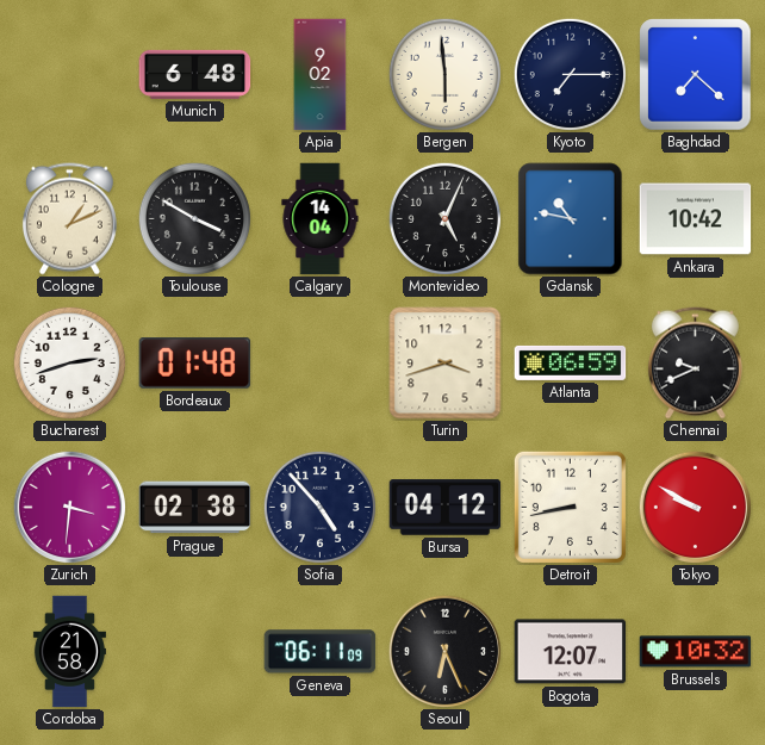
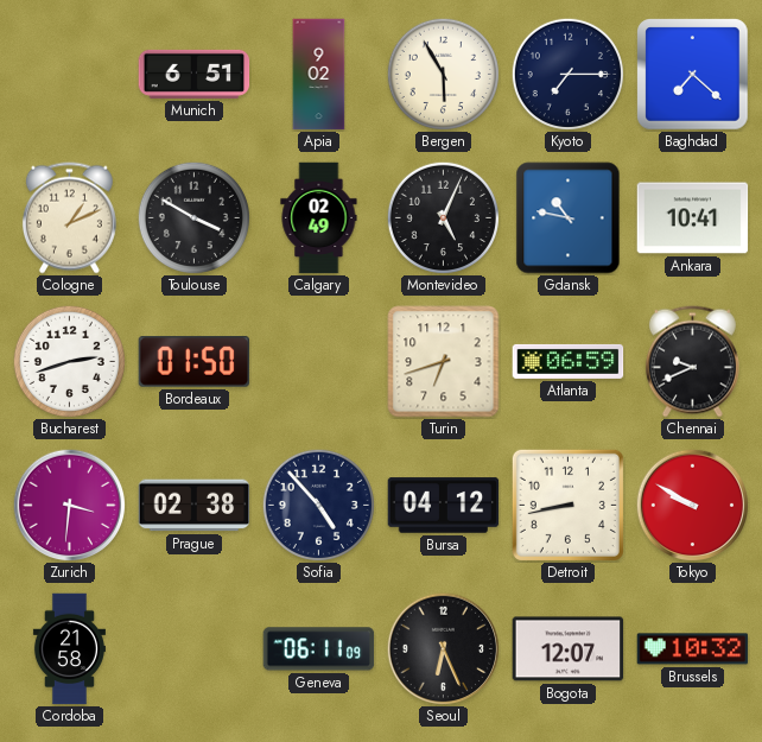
Munich: 6:48 -> 6:51
Bergen: 5:59 -> 5:55
Calgary: 14:04 -> 02:49
Ankara: 10:42 -> 10:41
Bordeaux: 01:48 -> 01:50
Turin: 3:42 -> 6:42
